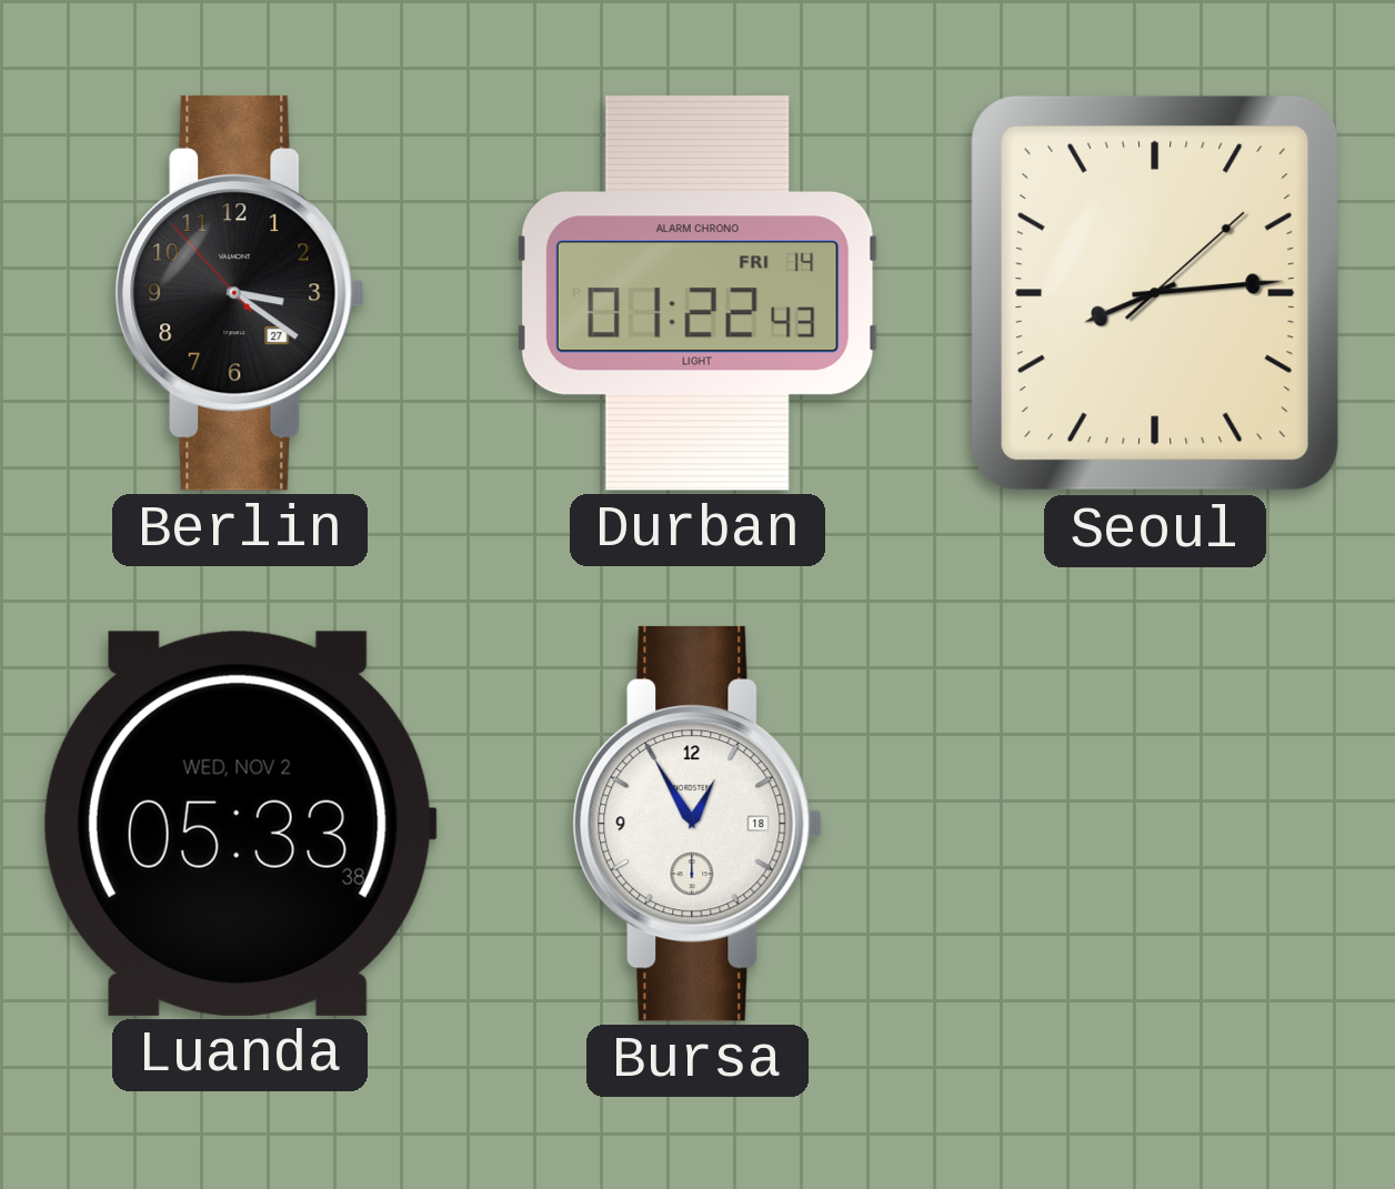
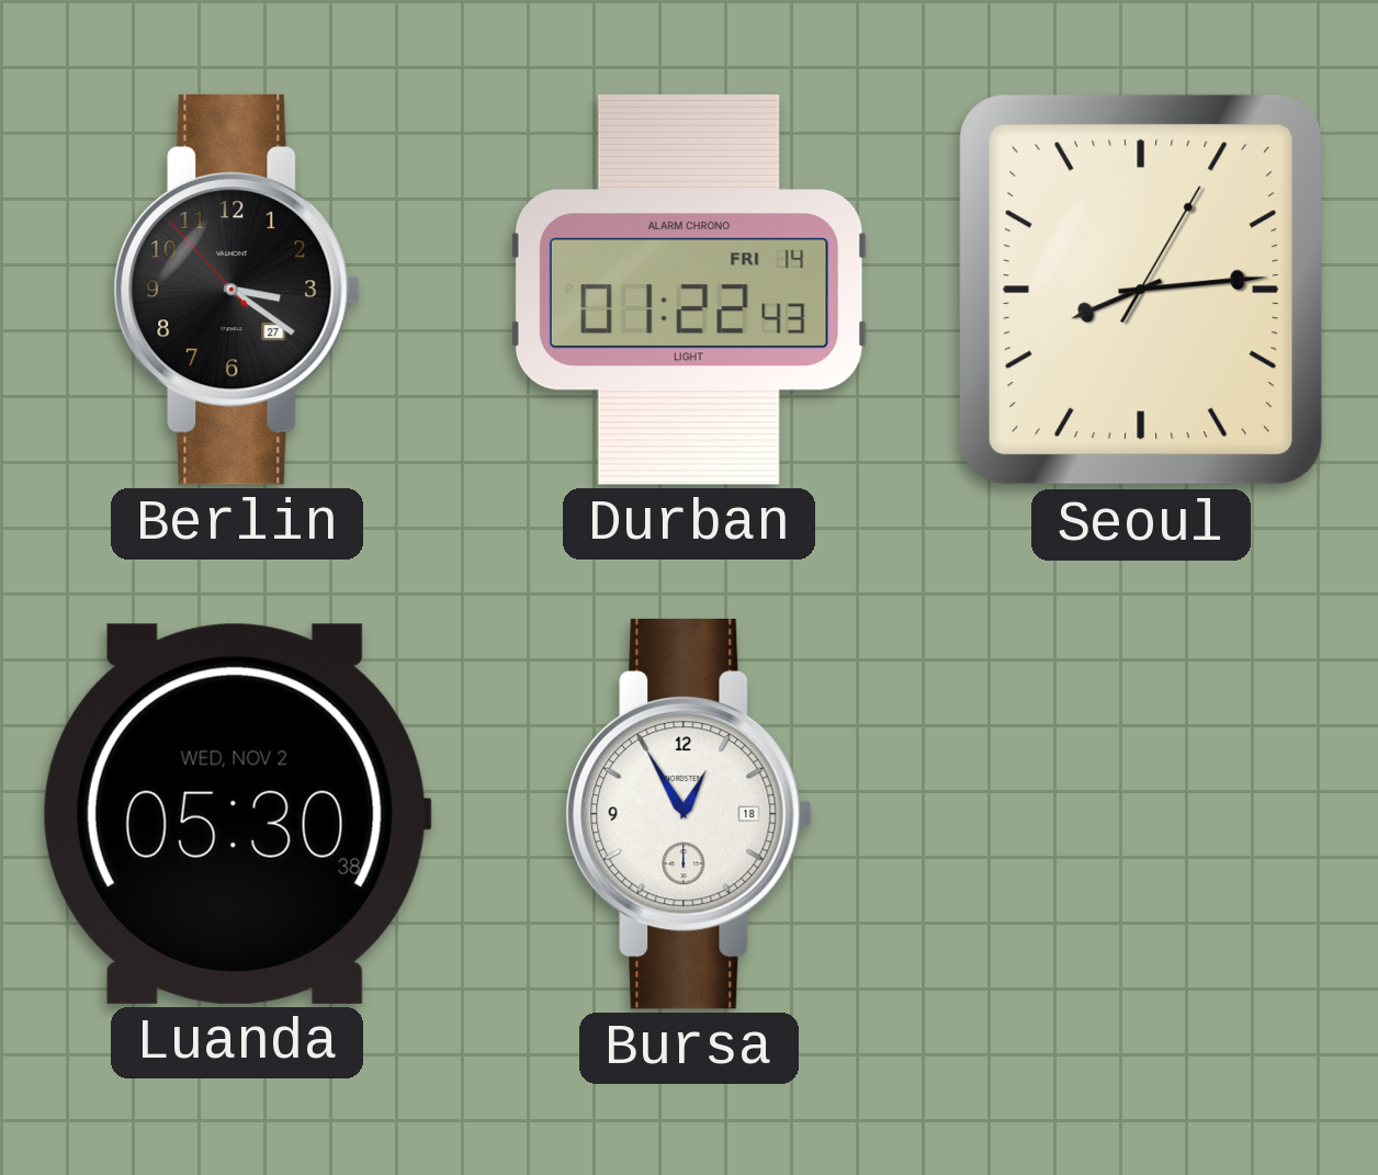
Seoul: 8:14:08 -> 8:14:05
Luanda: 05:33 -> 05:30
